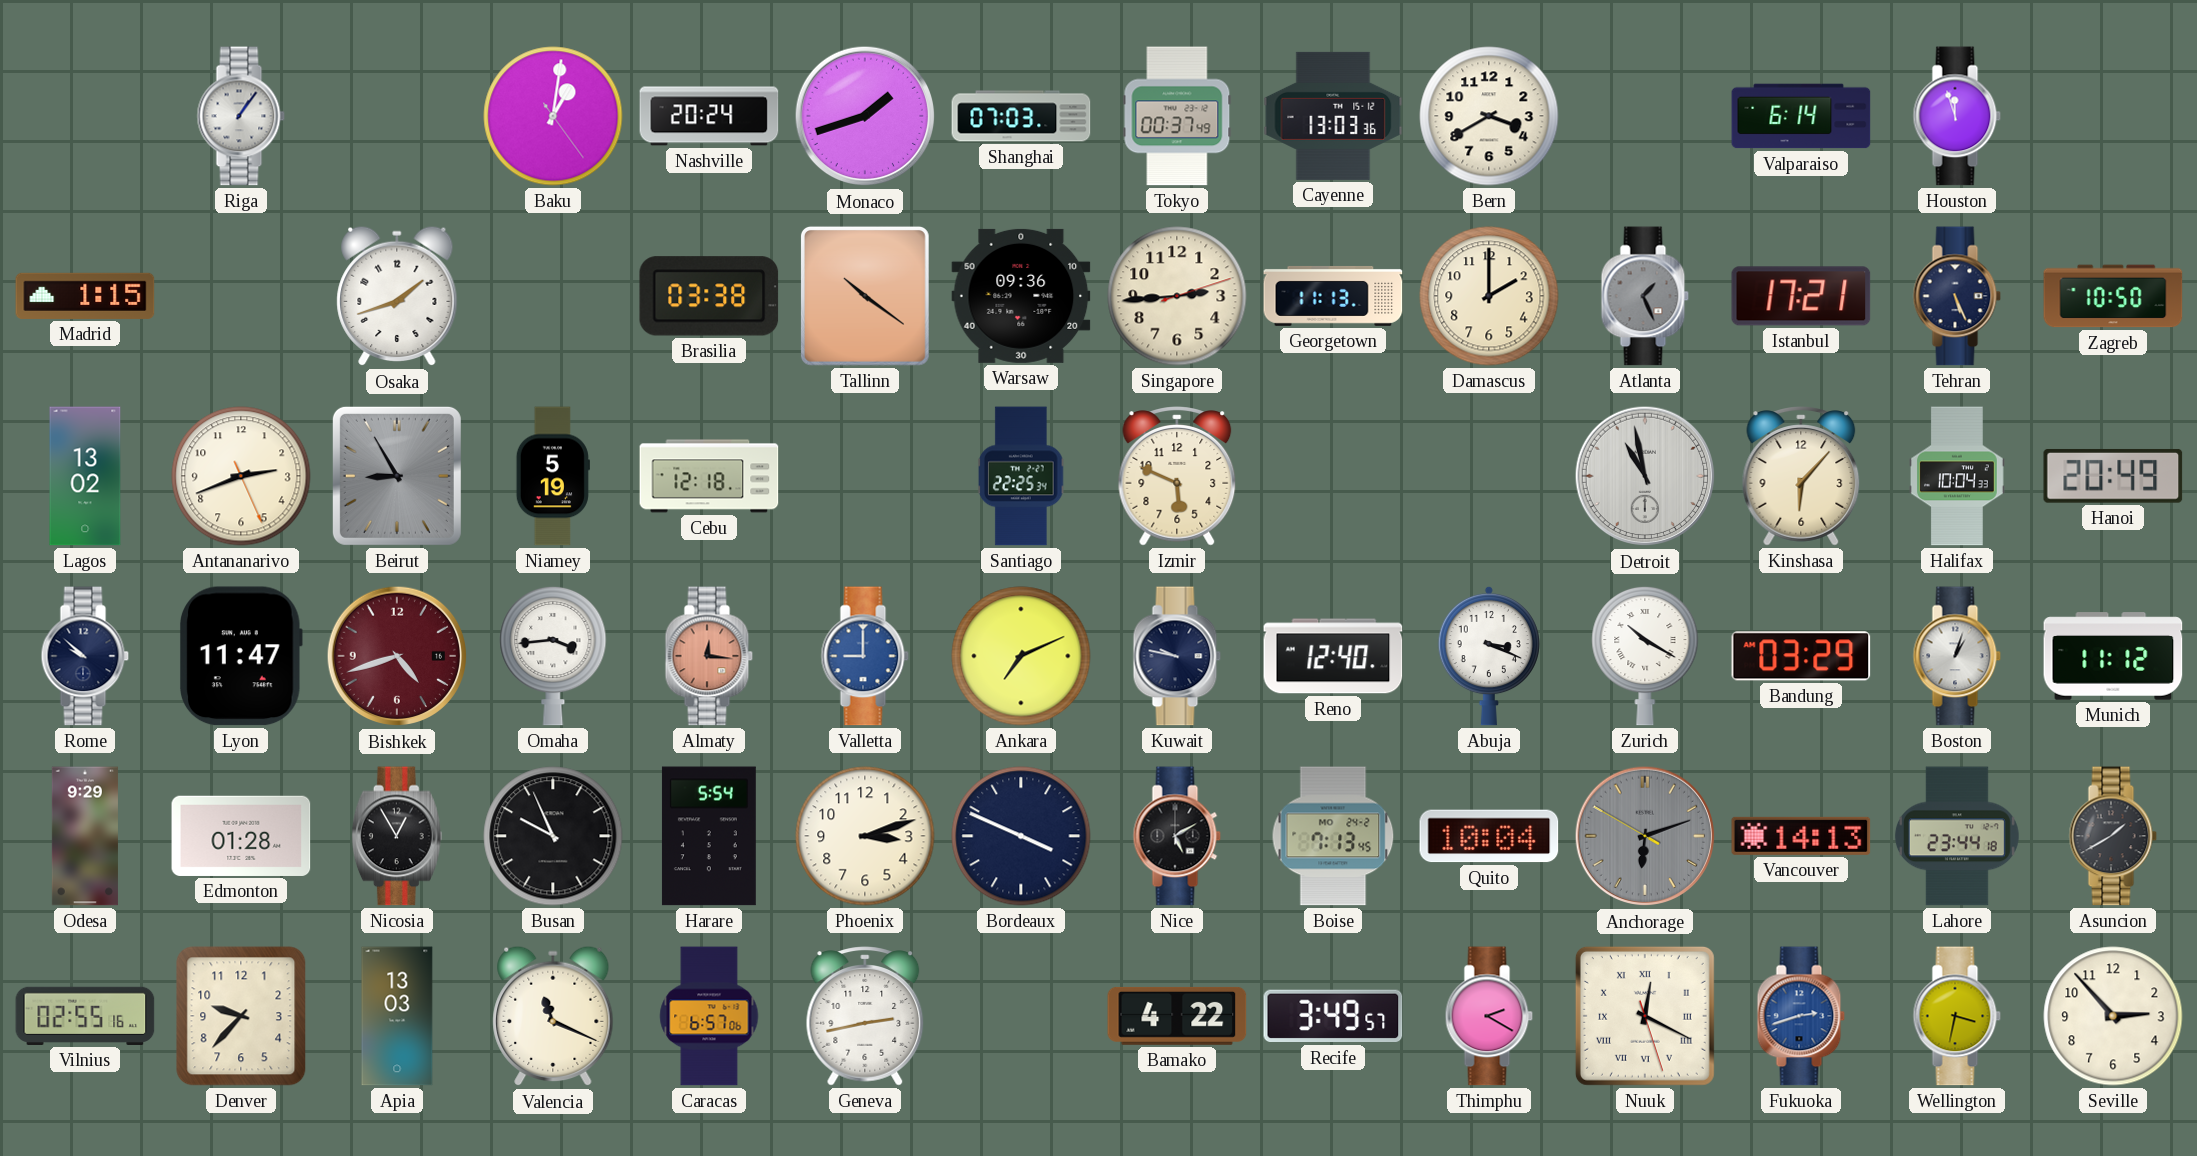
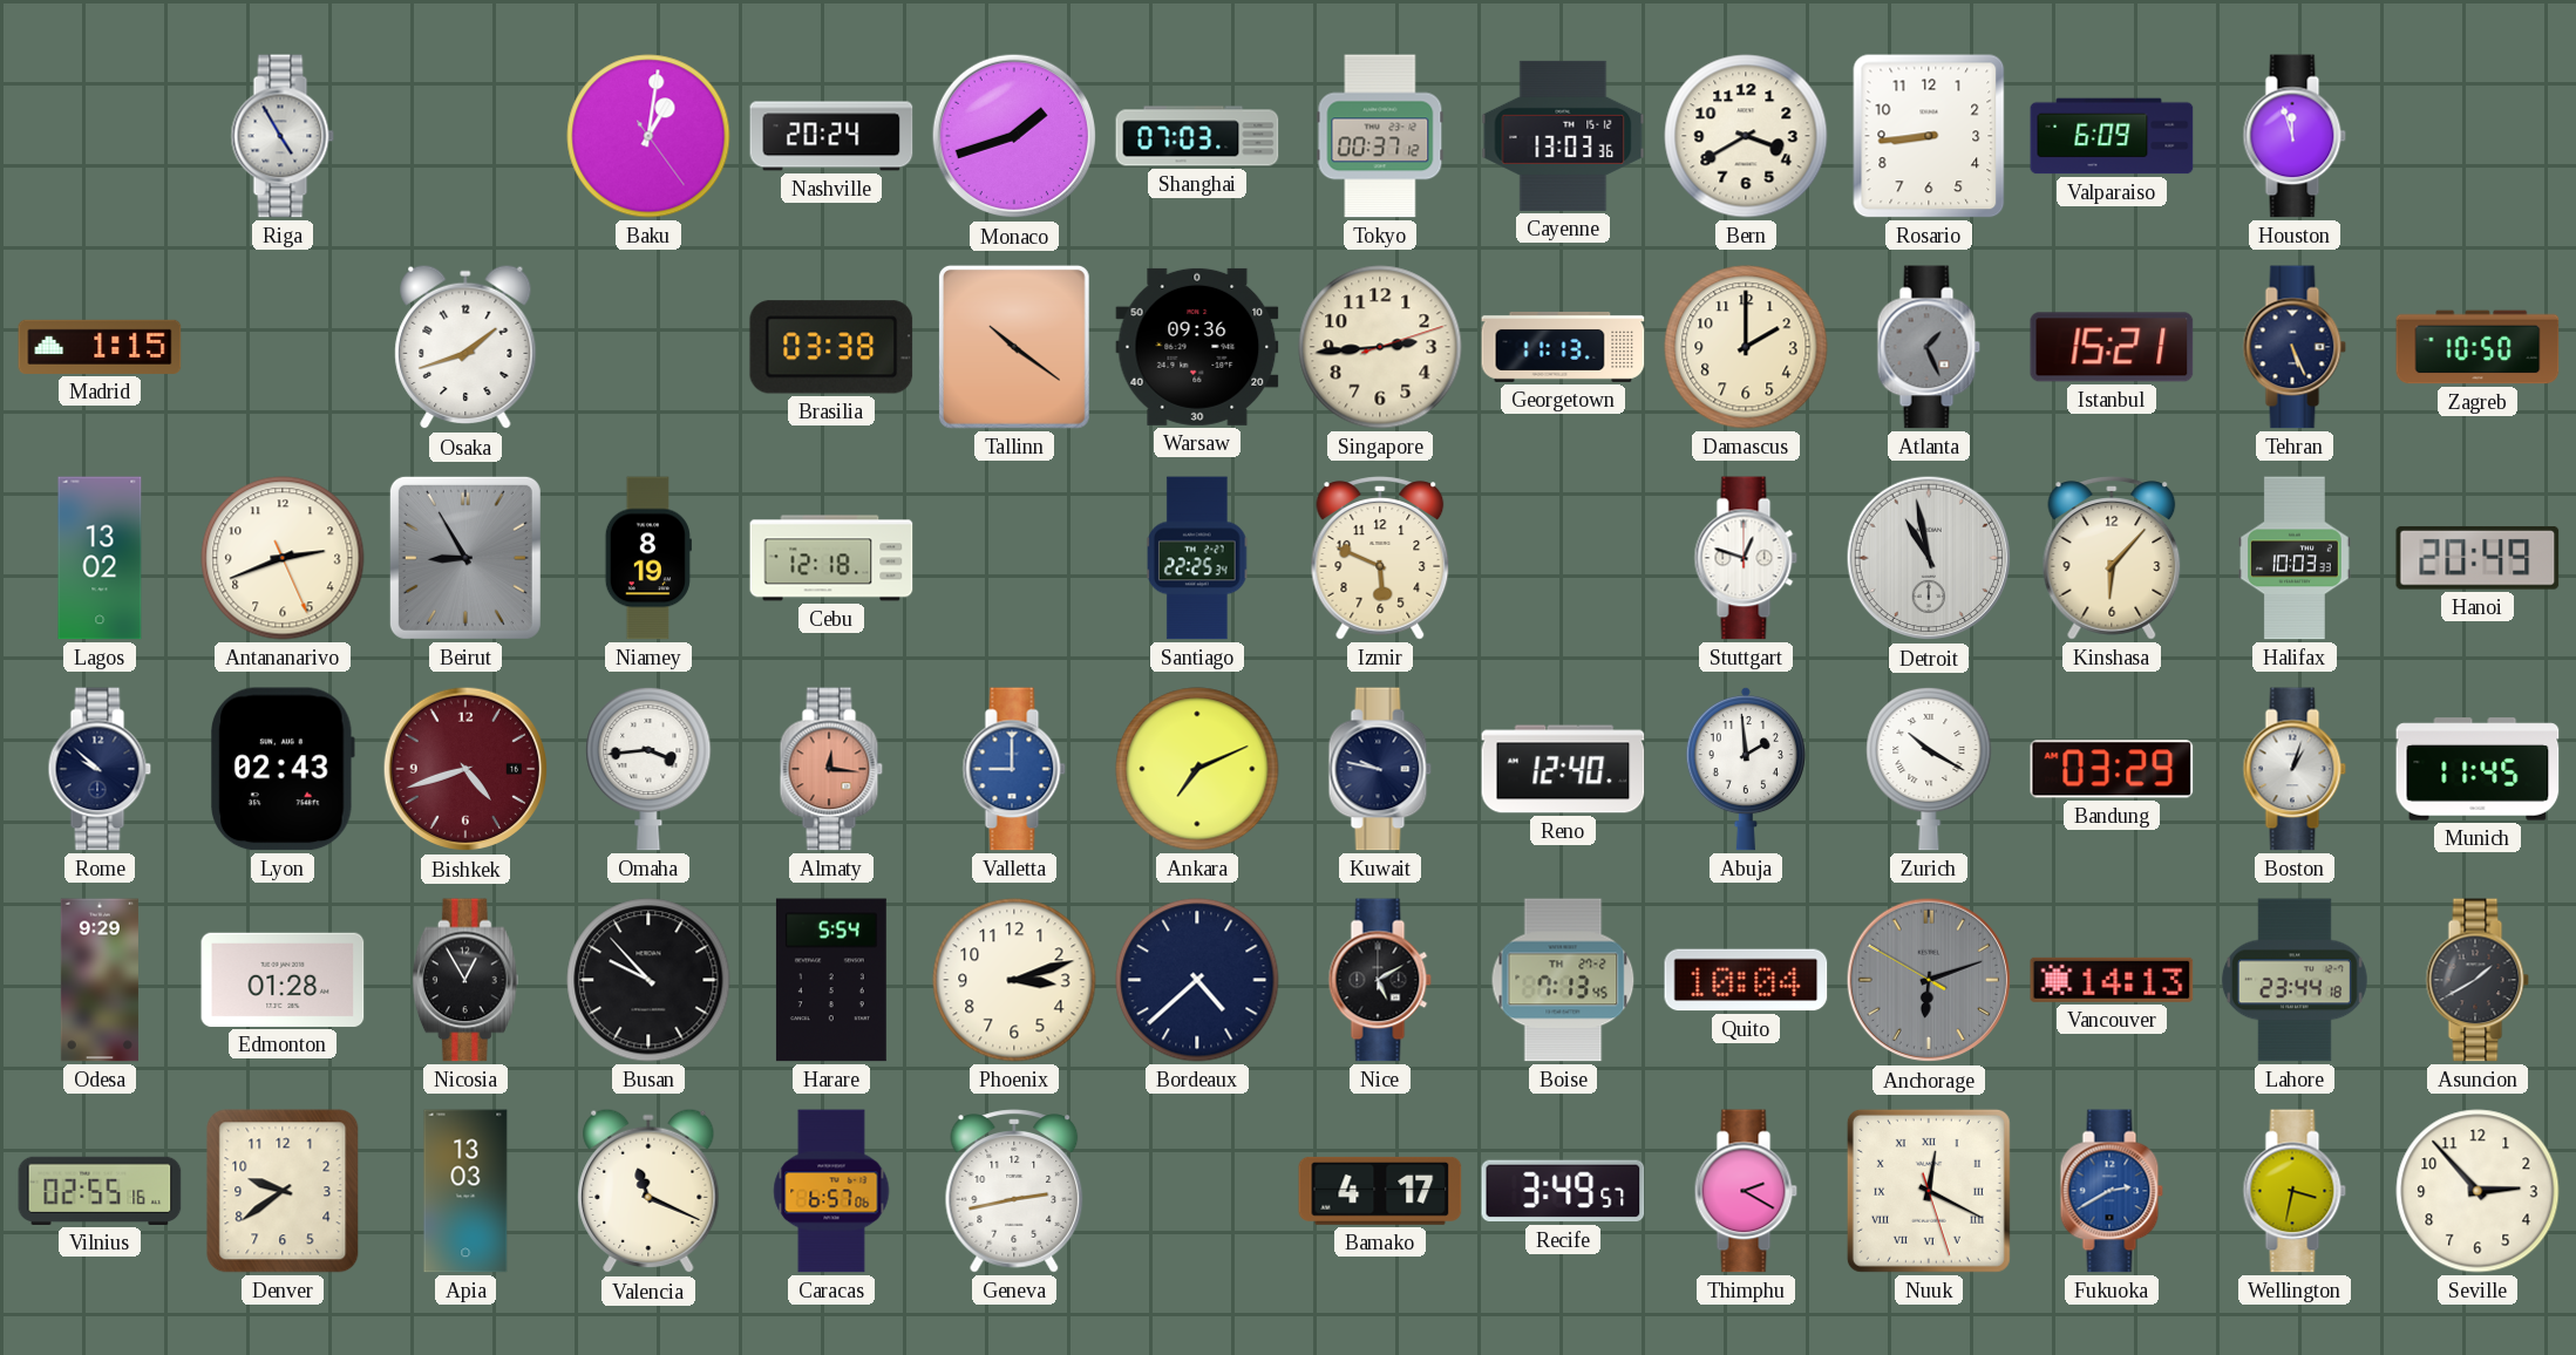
Riga: 1:06 -> 4:55
Tokyo: 00:37:49 -> 00:37:12
Rosario: none -> 8:44
Valparaiso: 6:14 -> 6:09
Istanbul: 17:21 -> 15:21
Niamey: 5:19 -> 8:19
Stuttgart: none -> 12:48
Halifax: 10:04 -> 10:03
Lyon: 11:47 -> 02:43
Abuja: 3:19 -> 1:59
Munich: 11:12 -> 11:45
Busan: 9:56 -> 9:53
Bordeaux: 3:49 -> 4:38
Boise date: MO 24-2 -> TH 27-2
Denver: 9:37 -> 9:39
Bamako: 4:22 -> 4:17
Fukuoka: 2:42 -> 2:40
